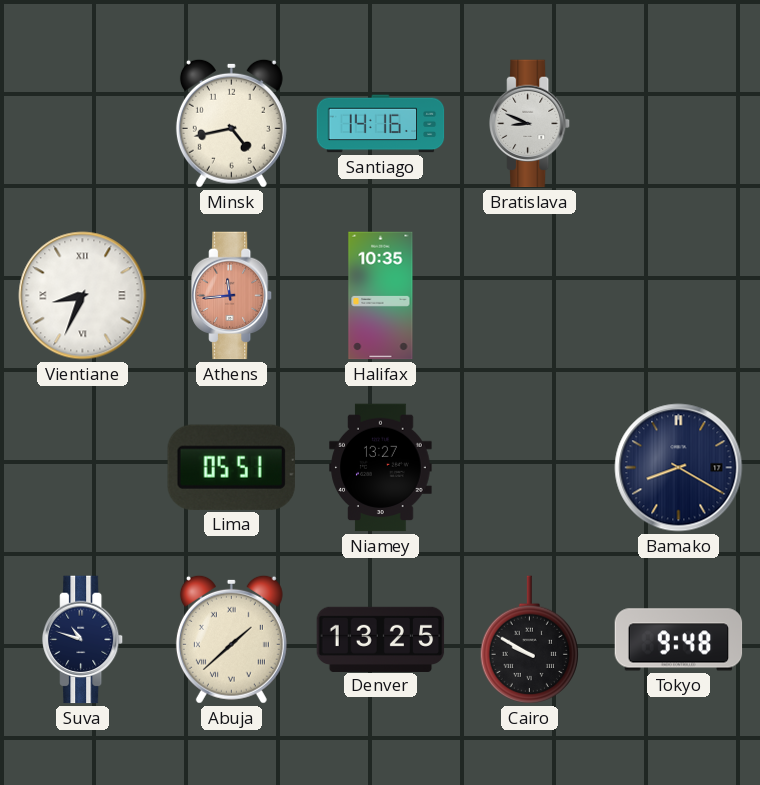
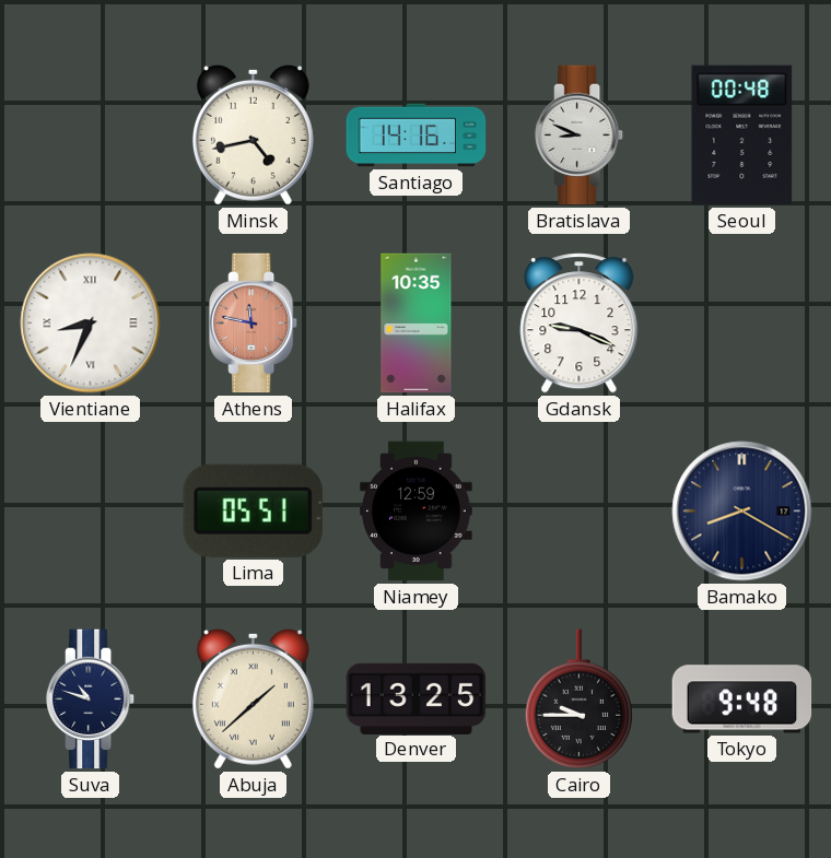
Seoul: none -> 00:48
Athens: 11:44 -> 11:47
Gdansk: none -> 9:19
Niamey: 13:27 -> 12:59
Cairo: 9:50 -> 9:45
